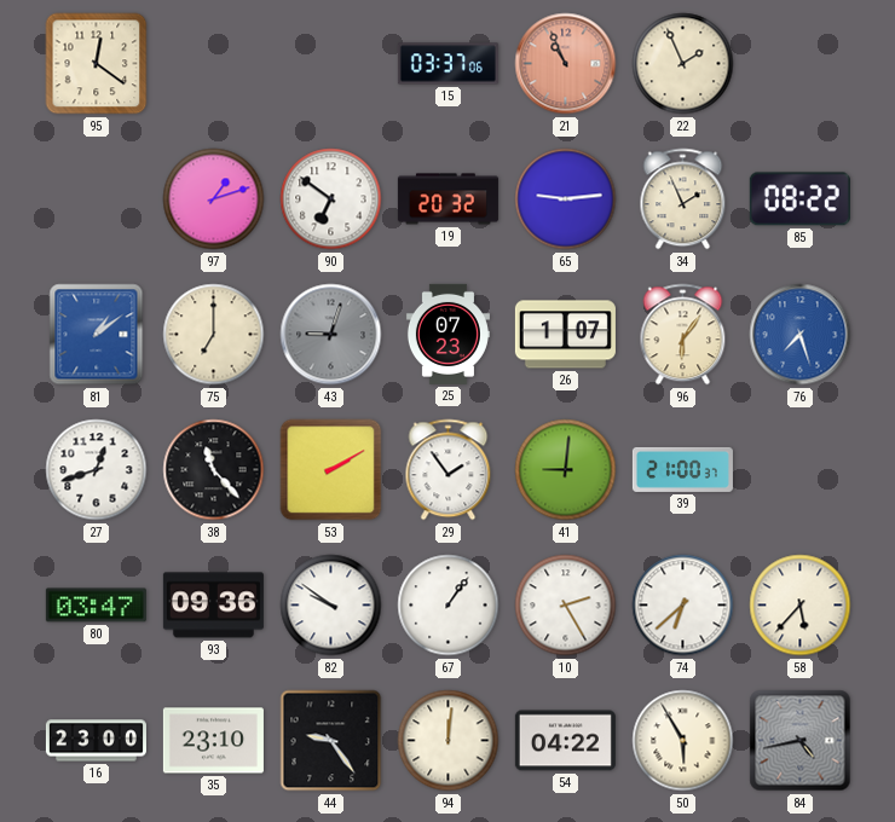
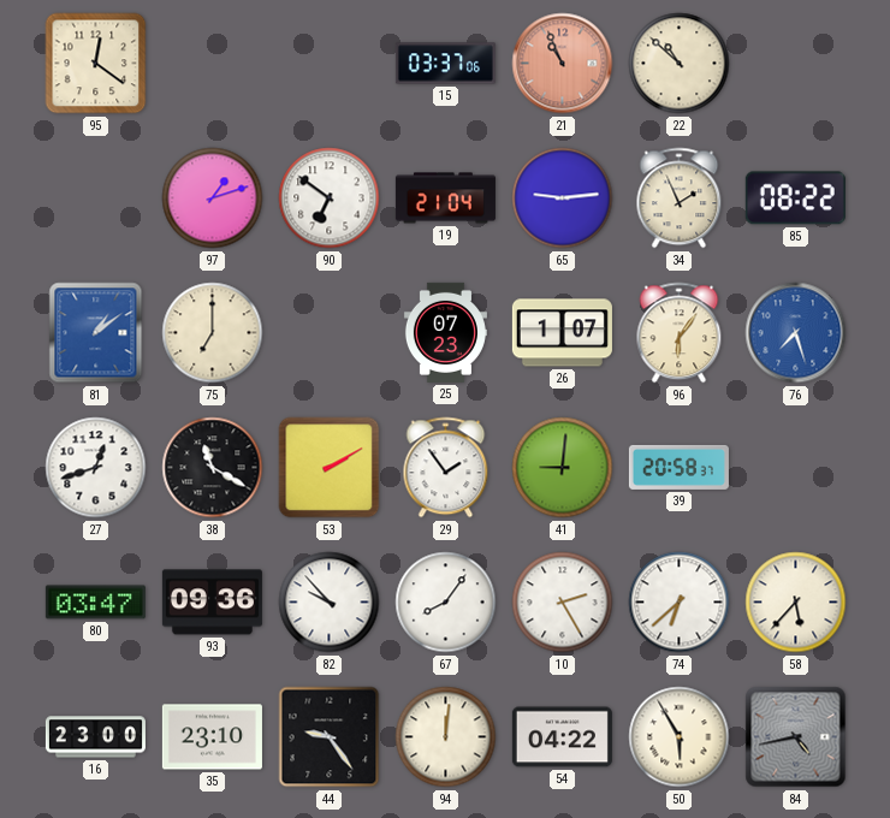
22: 1:56 -> 10:52
19: 20:32 -> 21:04
43: 9:03 -> none
38: 11:23 -> 11:20
39: 21:00 -> 20:58
82: 9:51 -> 9:53
67: 1:06 -> 8:06
